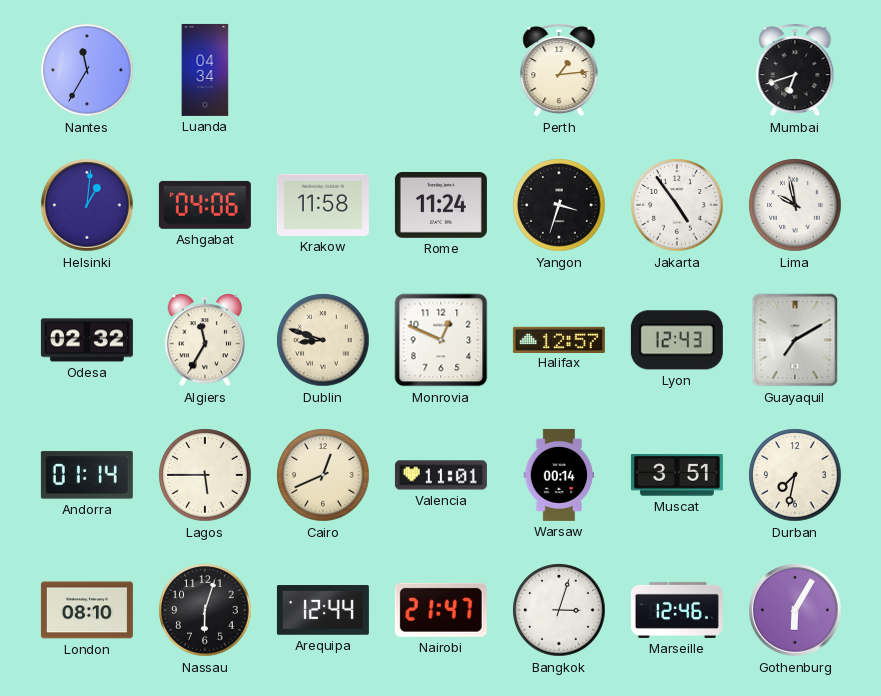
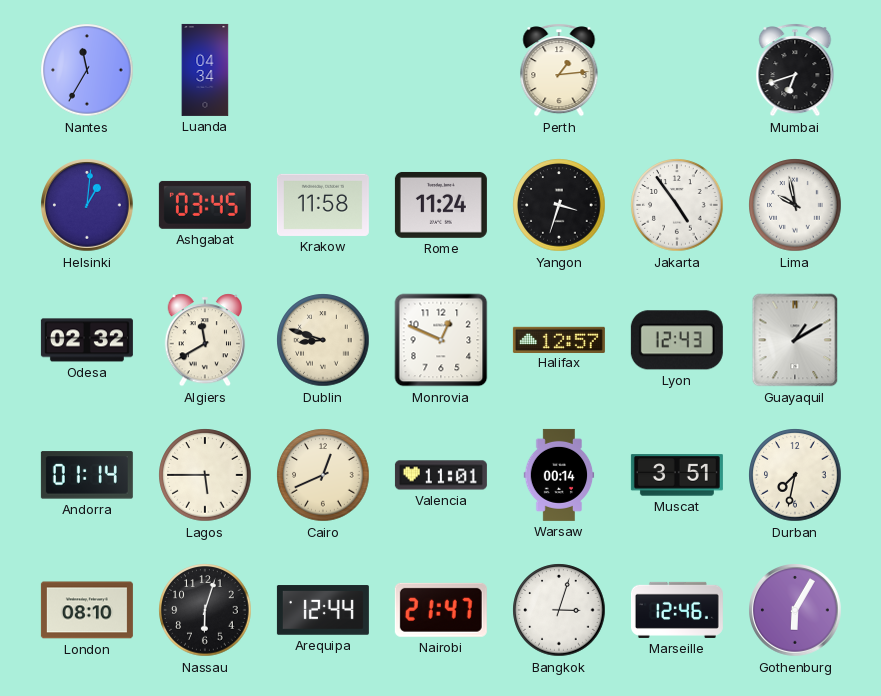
Ashgabat: 04:06 -> 03:45
Algiers: 11:35 -> 11:40
Guayaquil: 7:10 -> 1:10
